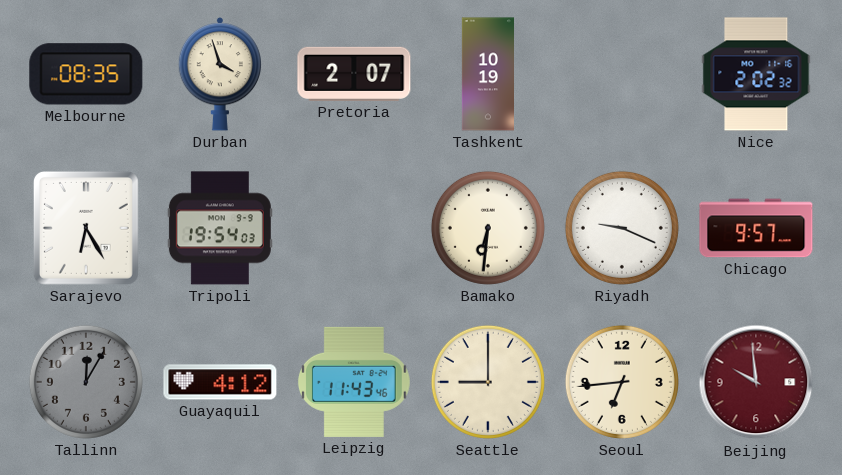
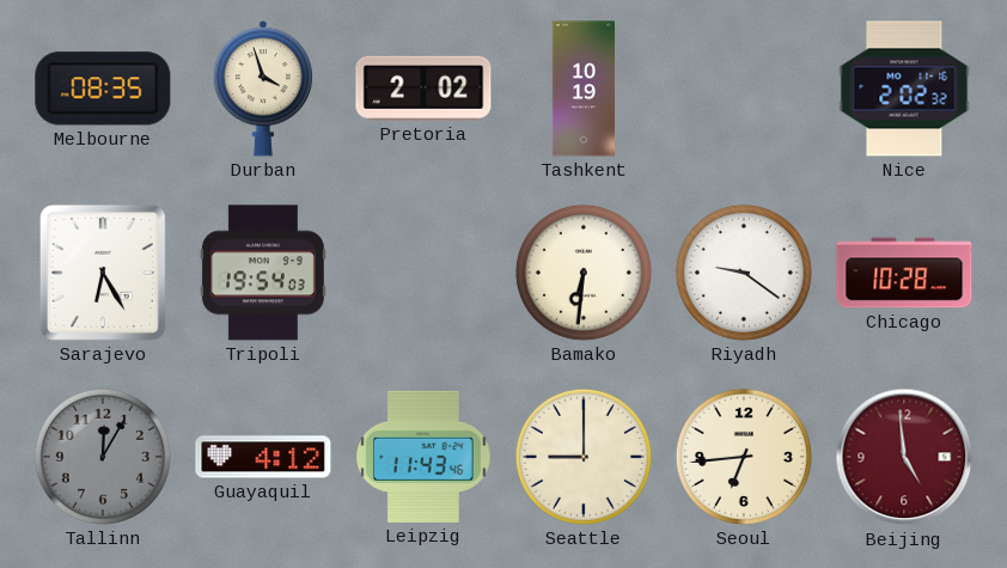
Pretoria: 2:07 -> 2:02
Riyadh: 9:19 -> 9:21
Chicago: 9:57 -> 10:28
Beijing: 9:59 -> 4:59
